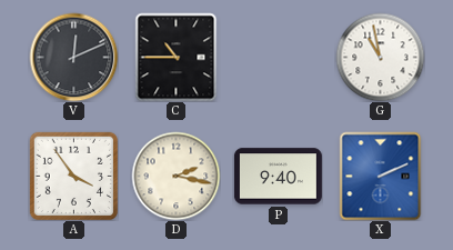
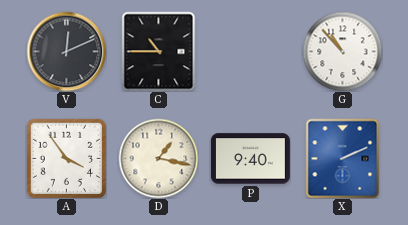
G: 10:58 -> 10:53
D: 2:17 -> 1:17
